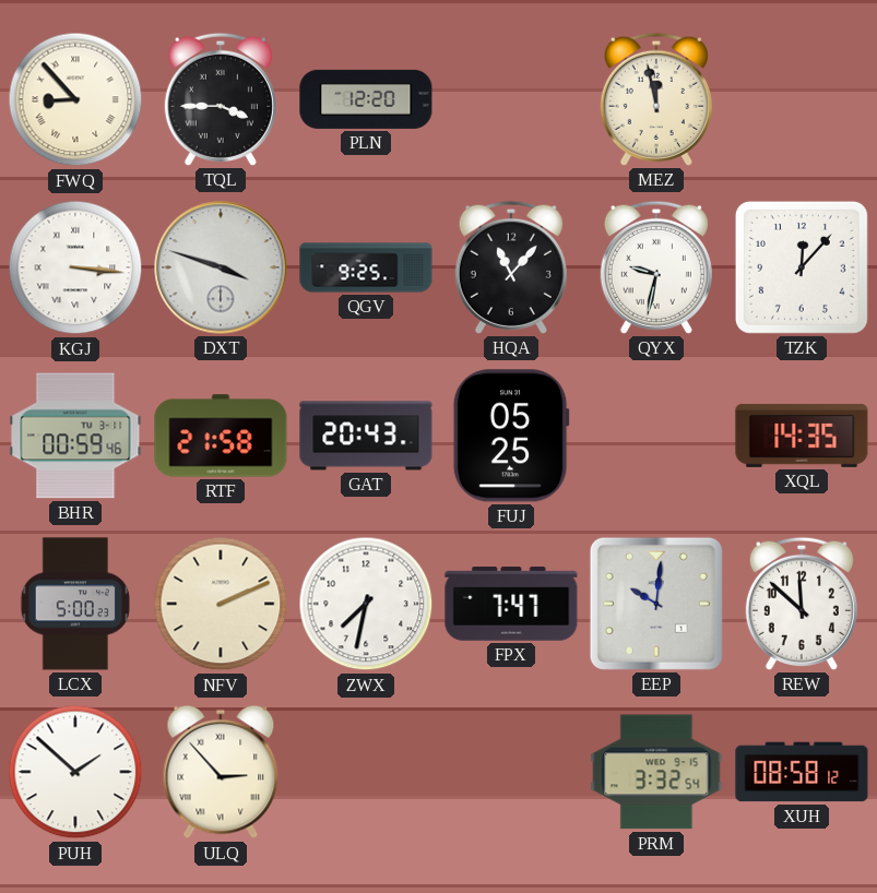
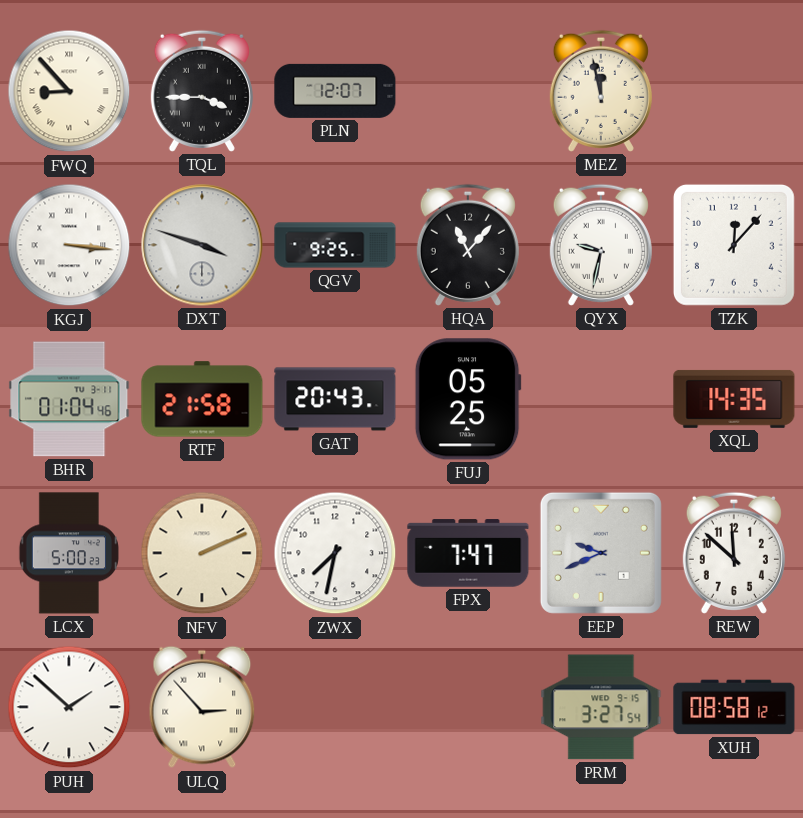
PLN: 12:20 -> 12:07
BHR: 00:59 -> 01:04
EEP: 10:01 -> 9:41
PRM: 3:32 -> 3:27
